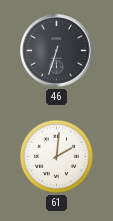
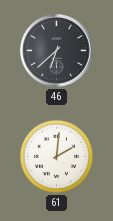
46: 6:33 -> 6:38
